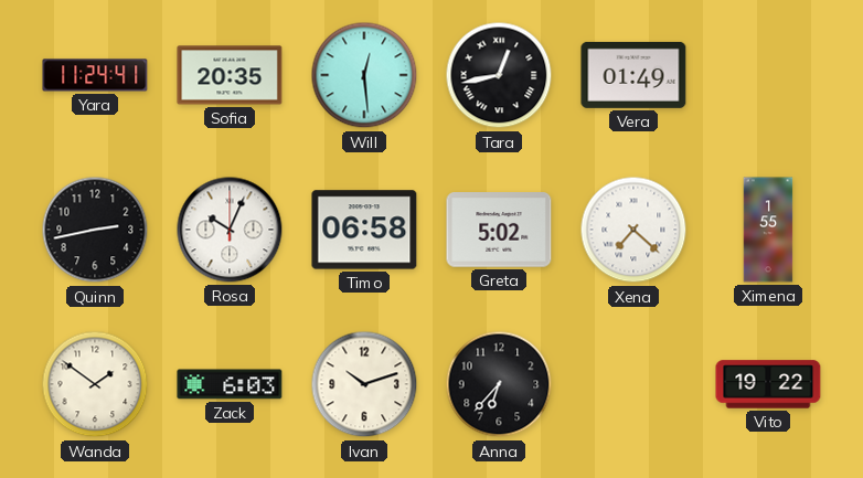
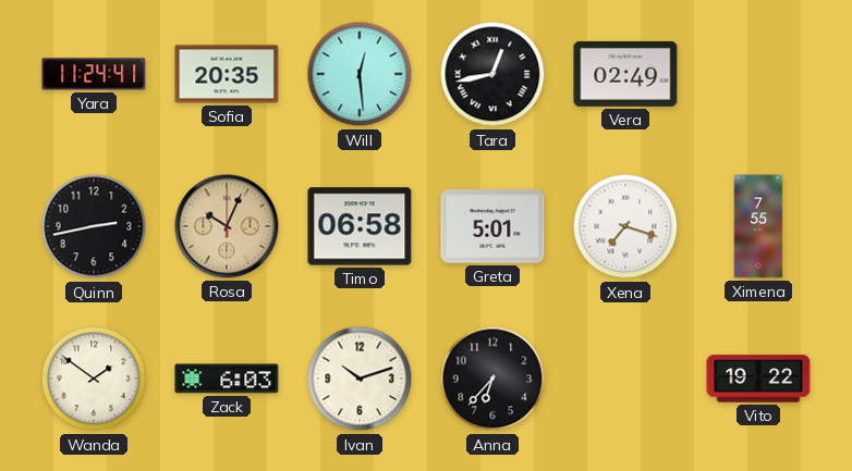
Vera: 01:49 -> 02:49
Rosa dial: white -> champagne
Greta: 5:02 -> 5:01
Xena: 7:22 -> 7:18
Ximena: 1:55 -> 7:55
